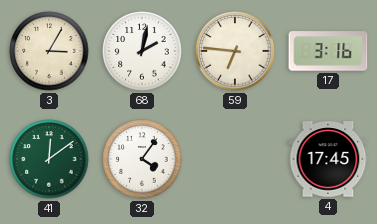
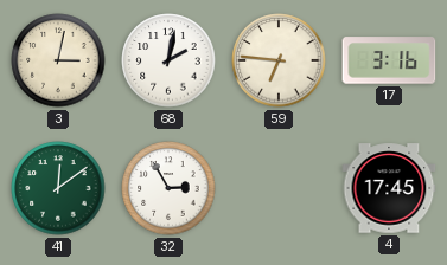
3: 3:05 -> 3:02
32: 4:06 -> 2:55
